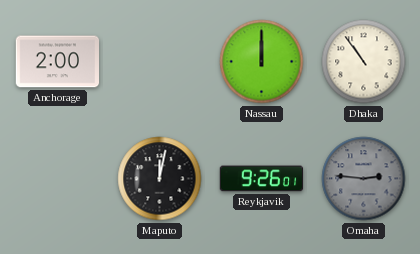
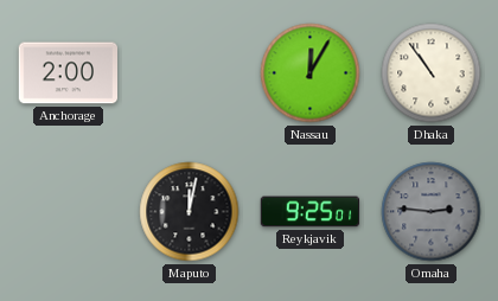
Nassau: 12:00 -> 12:05
Reykjavik: 9:26 -> 9:25
